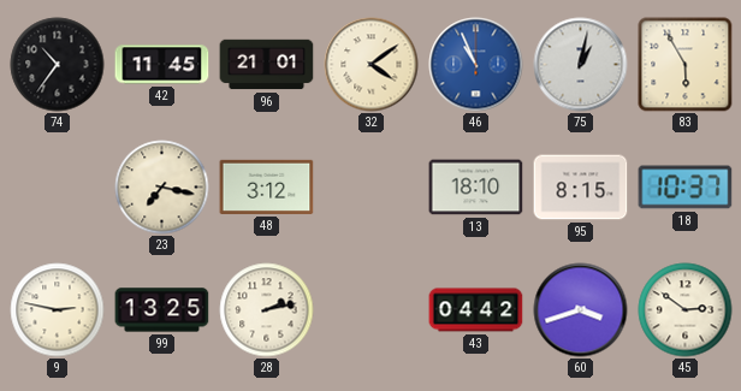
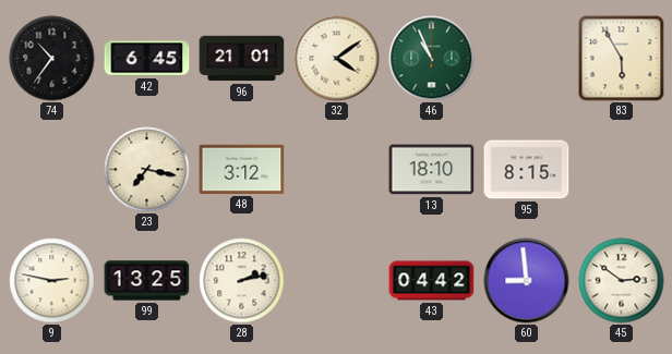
42: 11:45 -> 6:45
46 dial: blue -> green
75: 1:02 -> none
18: 10:37 -> none
60: 3:42 -> 8:59
